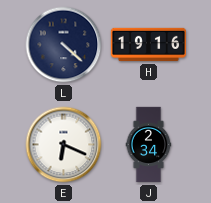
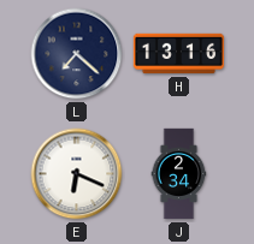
L: 4:22 -> 7:22
H: 19:16 -> 13:16
